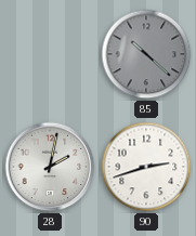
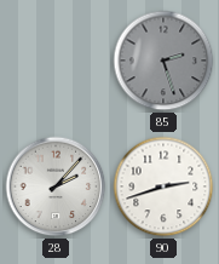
85: 10:22 -> 2:27
28: 2:02 -> 2:07
